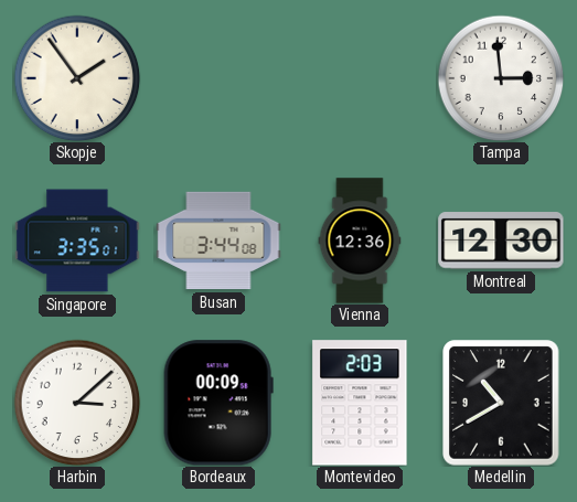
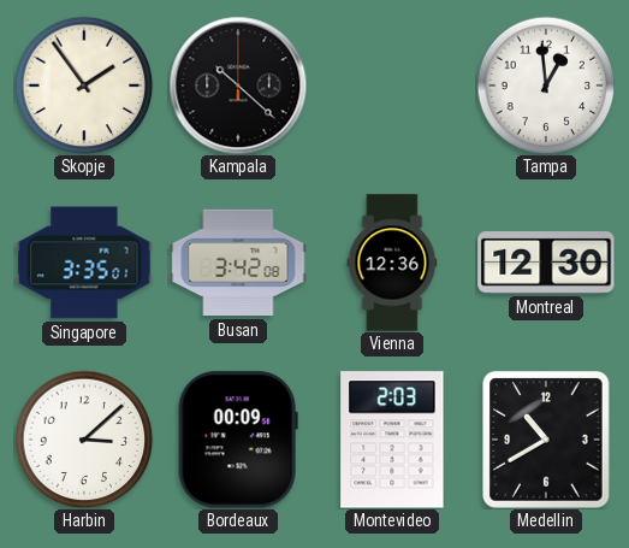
Kampala: none -> 10:22
Tampa: 2:59 -> 12:59
Busan: 3:44 -> 3:42
